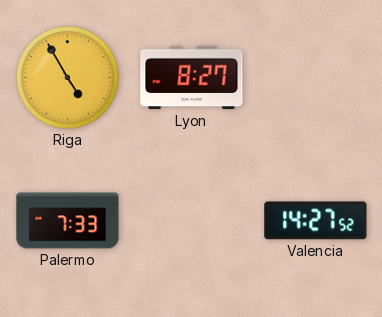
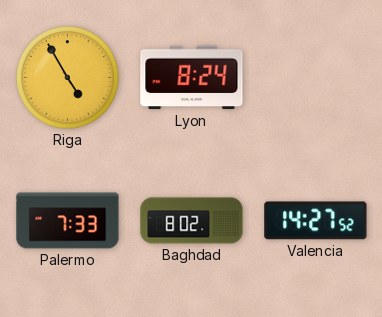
Lyon: 8:27 -> 8:24
Baghdad: none -> 8:02
